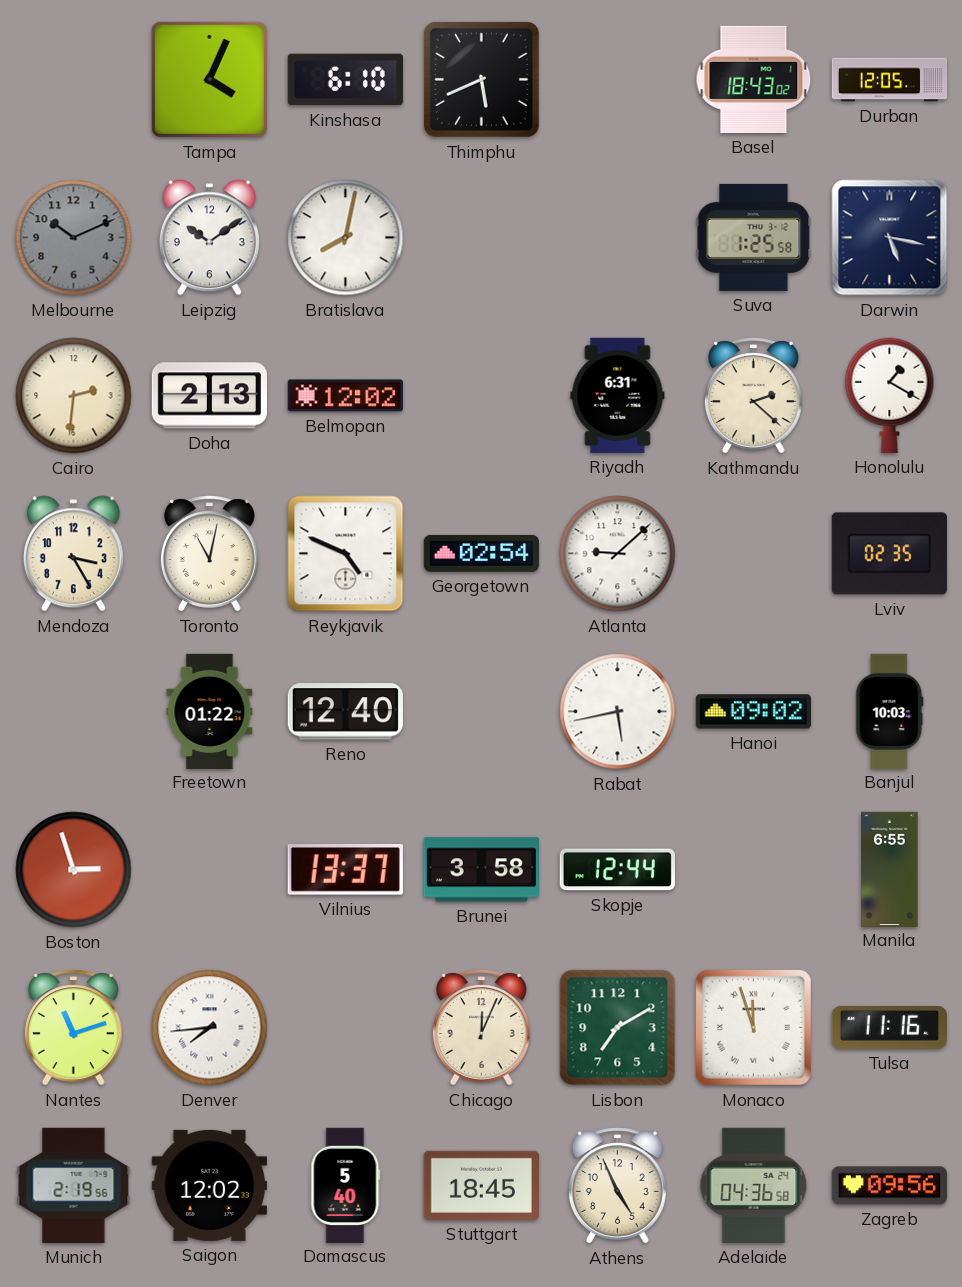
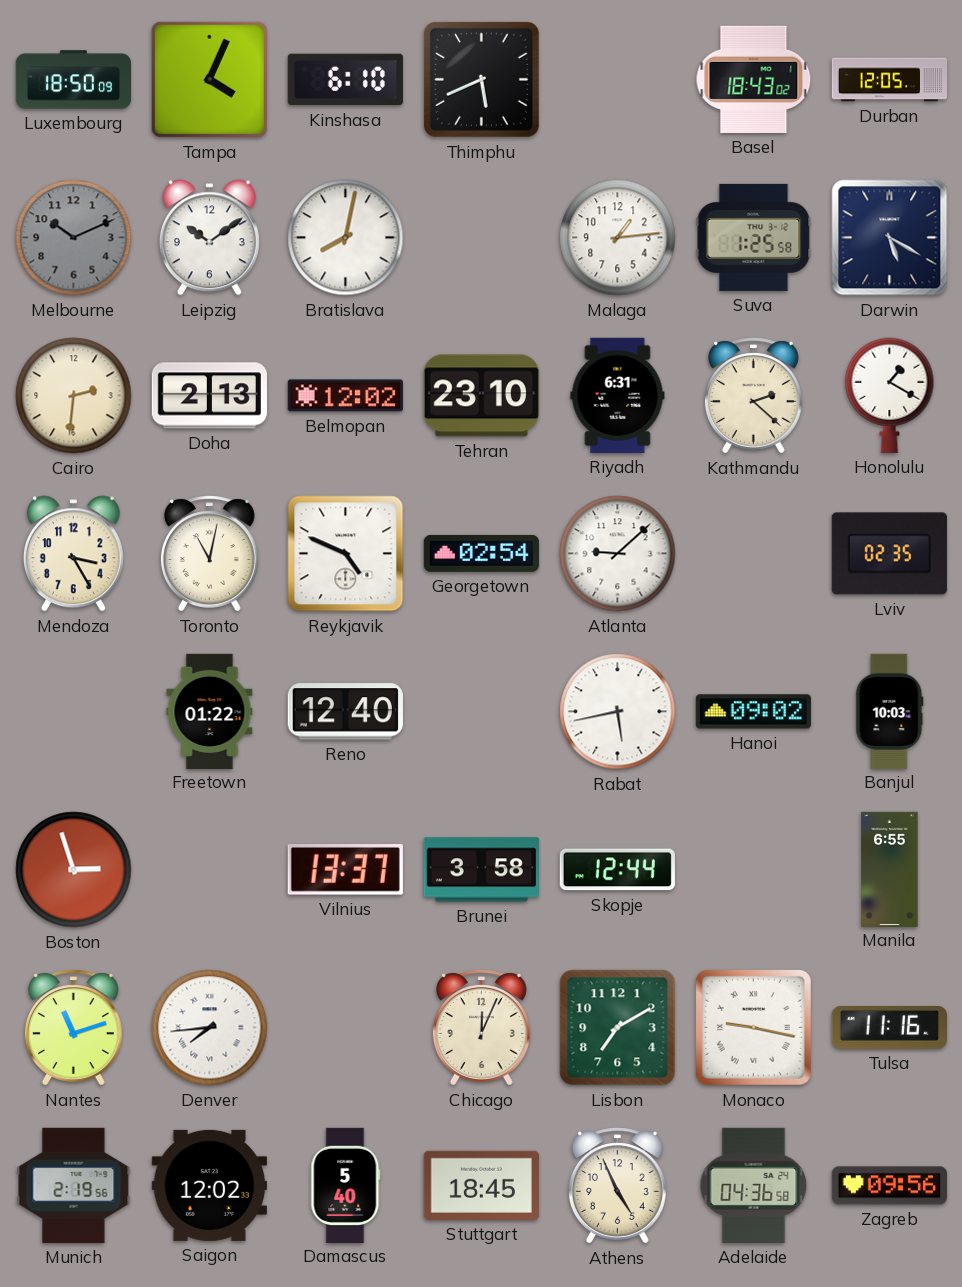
Luxembourg: none -> 18:50
Malaga: none -> 1:14
Darwin: 5:17 -> 5:20
Tehran: none -> 23:10
Monaco: 11:57 -> 9:17
